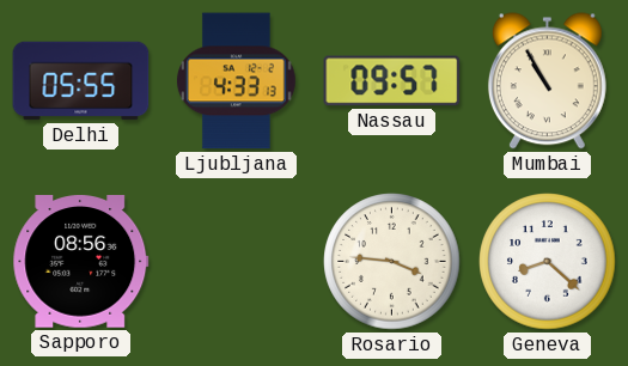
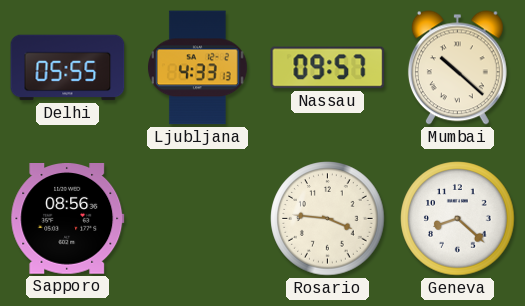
Mumbai: 10:55 -> 10:22
